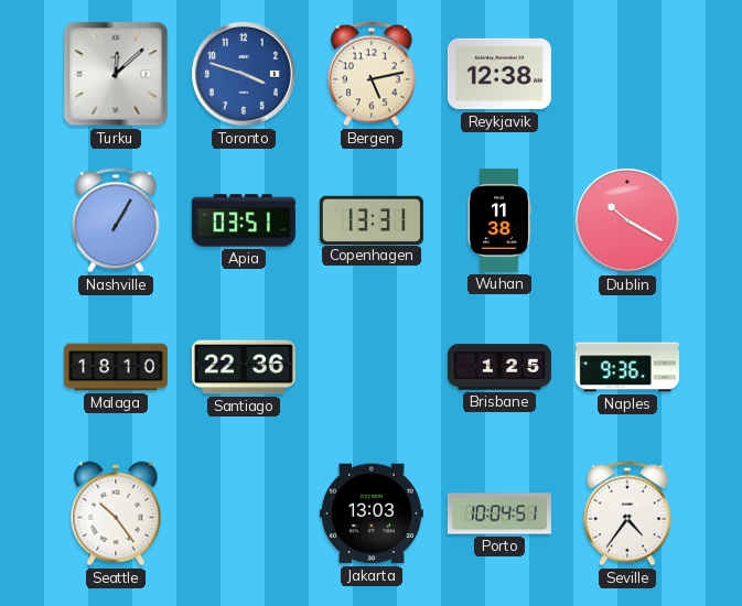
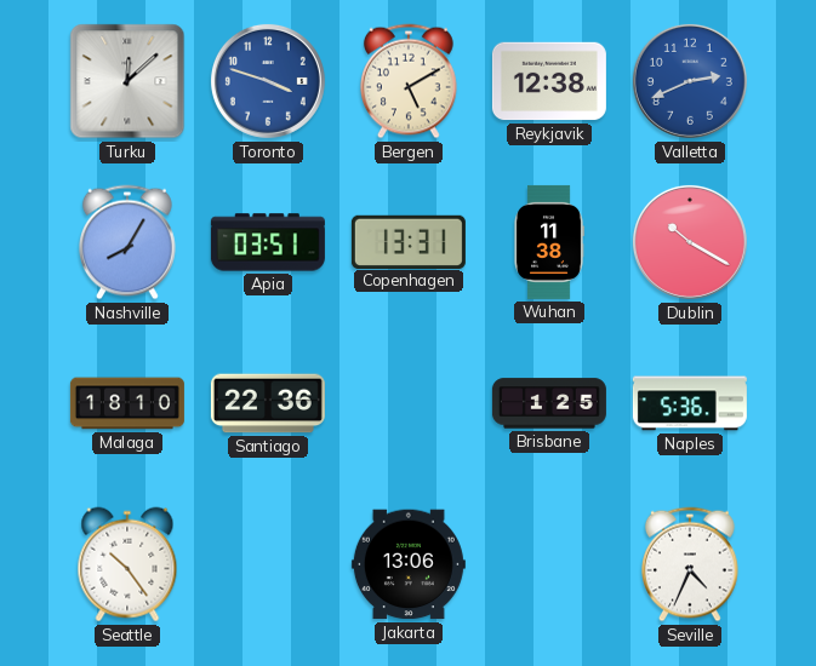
Bergen: 5:13 -> 5:10
Valletta: none -> 2:41
Nashville: 1:05 -> 8:05
Naples: 9:36 -> 5:36
Jakarta: 13:03 -> 13:06
Porto: 10:04 -> none
Seville: 4:36 -> 4:34
